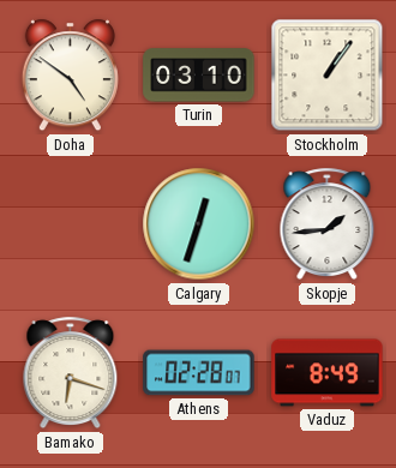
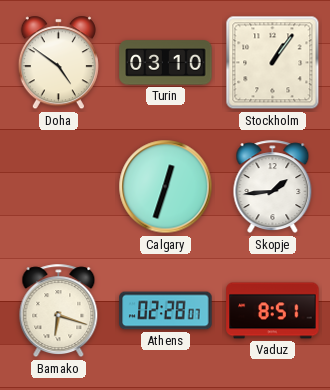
Vaduz: 8:49 -> 8:51
